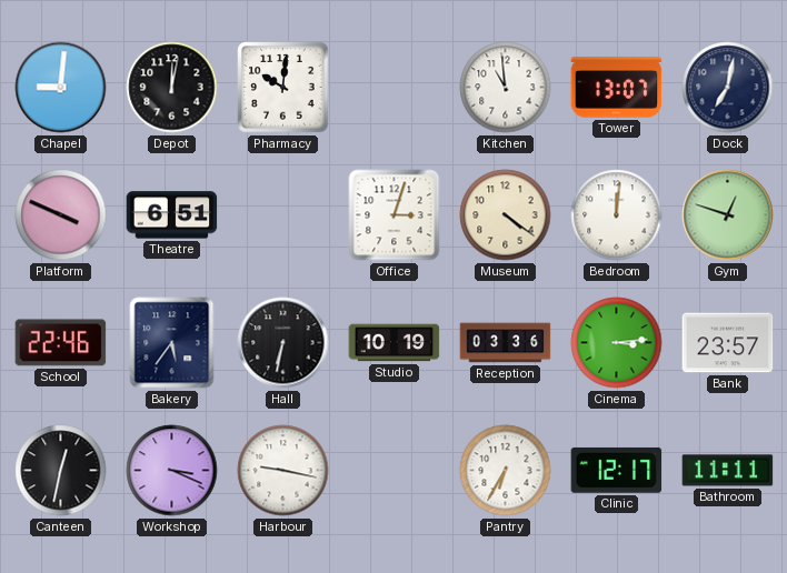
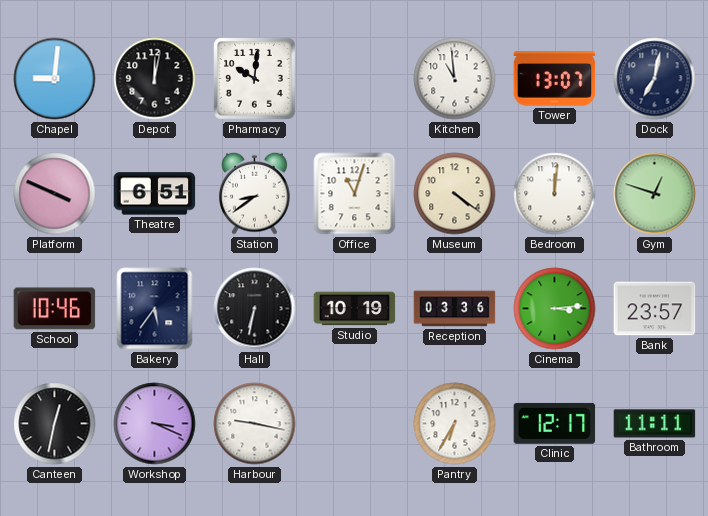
Station: none -> 8:39
Office: 3:03 -> 11:03
School: 22:46 -> 10:46
